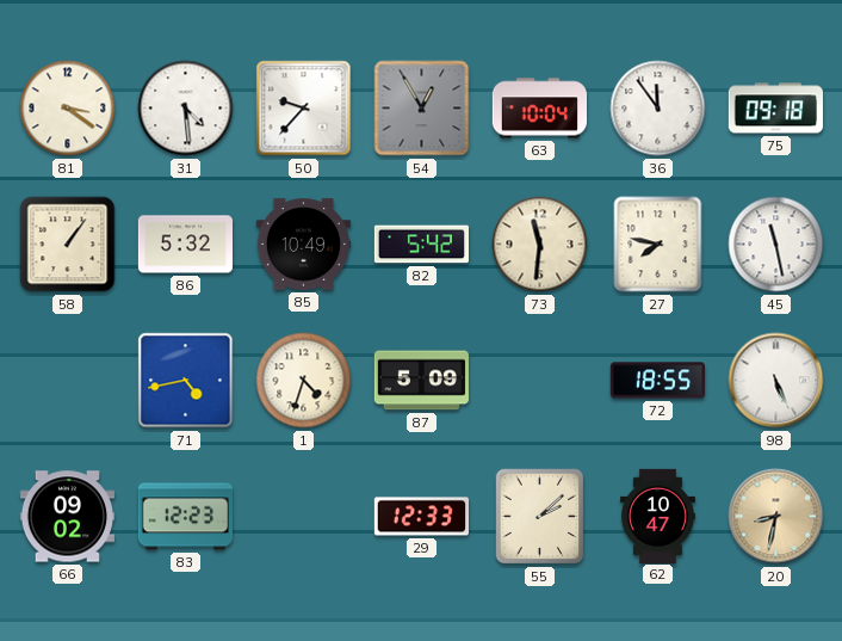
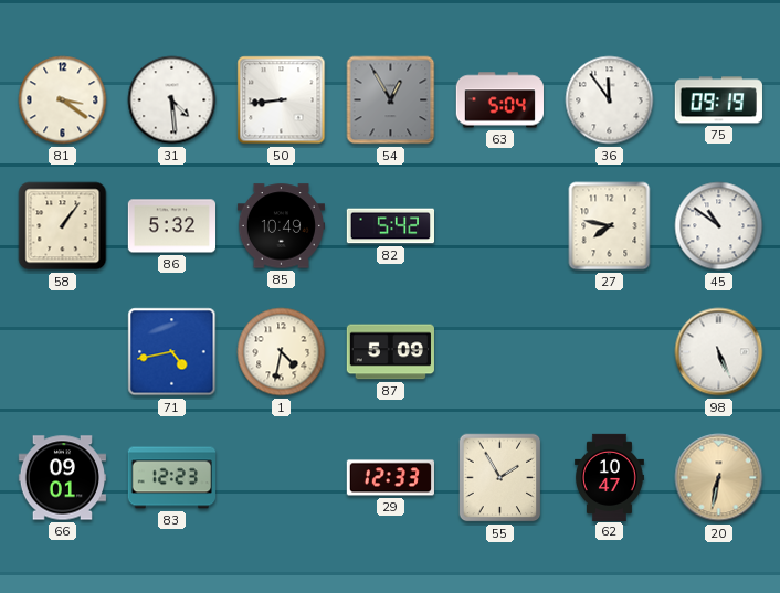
50: 9:37 -> 8:44
63: 10:04 -> 5:04
75: 09:18 -> 09:19
73: 11:31 -> none
45: 11:28 -> 10:51
1: 4:33 -> 4:32
72: 18:55 -> none
66: 09:02 -> 09:01
55: 2:08 -> 1:55
20: 8:32 -> 6:32
